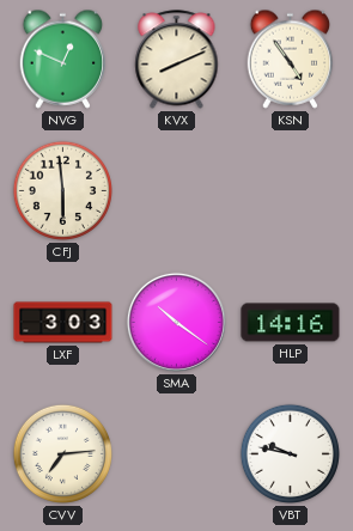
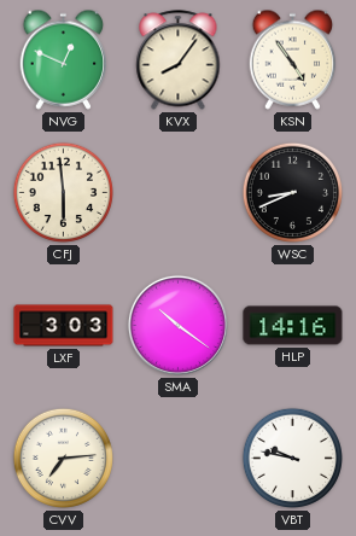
KVX: 8:11 -> 8:06
WSC: none -> 8:41
